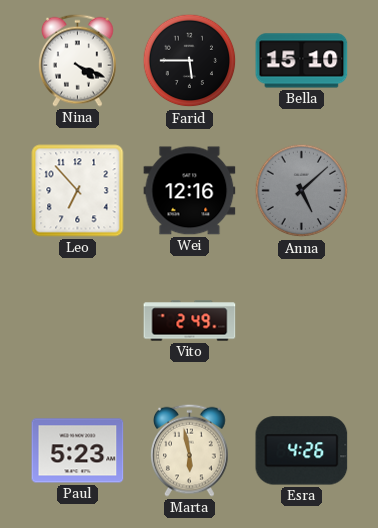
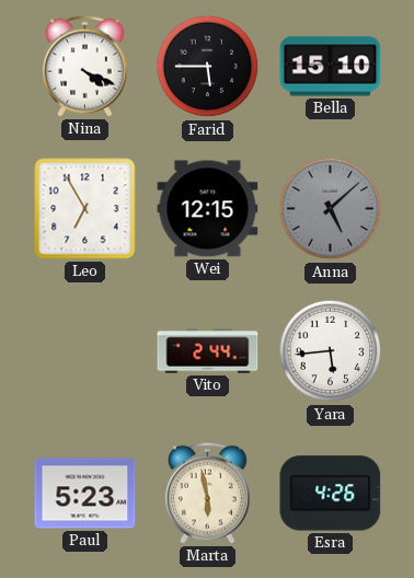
Leo: 6:53 -> 6:55
Wei: 12:16 -> 12:15
Vito: 2:49 -> 2:44
Yara: none -> 5:44
